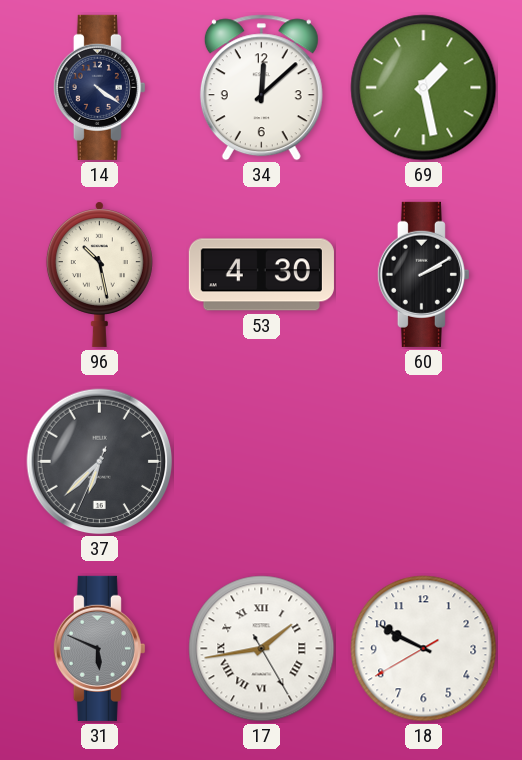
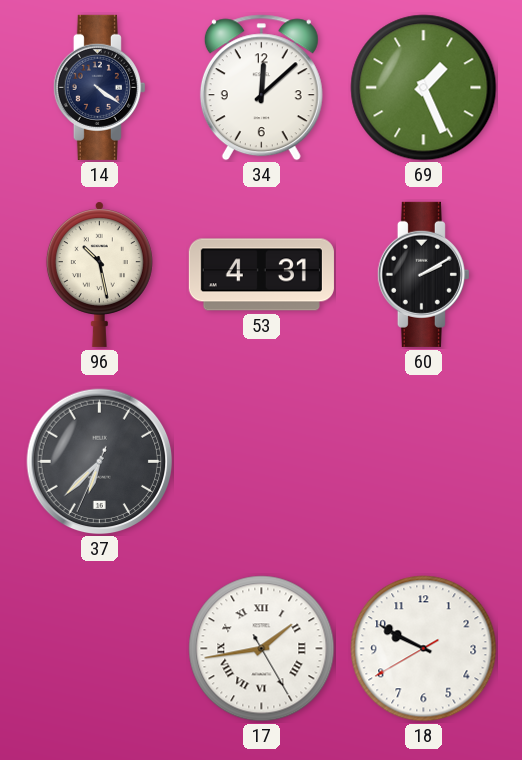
69: 1:28 -> 1:26
53: 4:30 -> 4:31
31: 5:49 -> none
